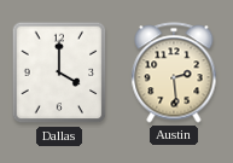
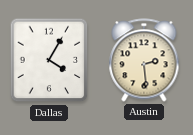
Dallas: 4:00 -> 4:05
